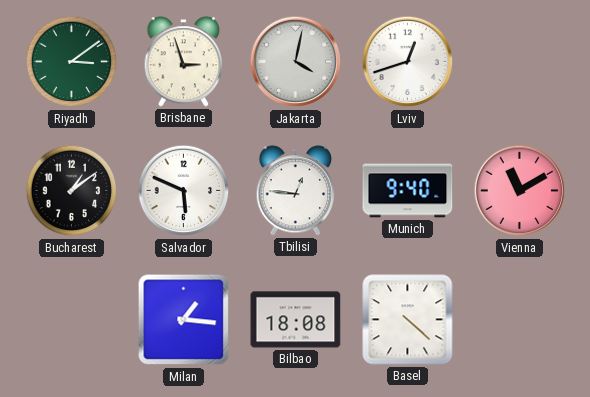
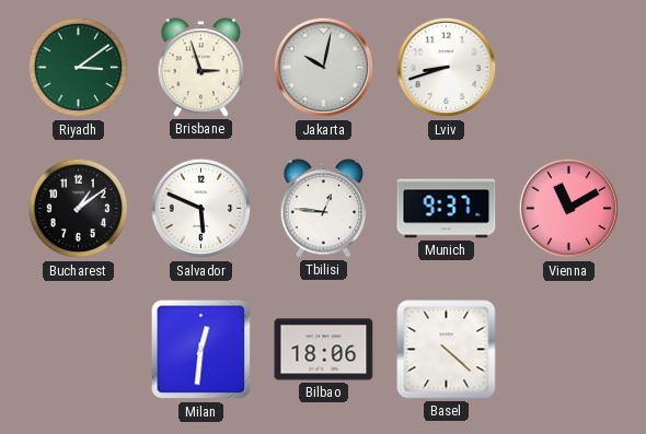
Jakarta: 4:02 -> 10:02
Lviv: 12:42 -> 8:42
Munich: 9:40 -> 9:37
Milan: 1:16 -> 12:31
Bilbao: 18:08 -> 18:06
